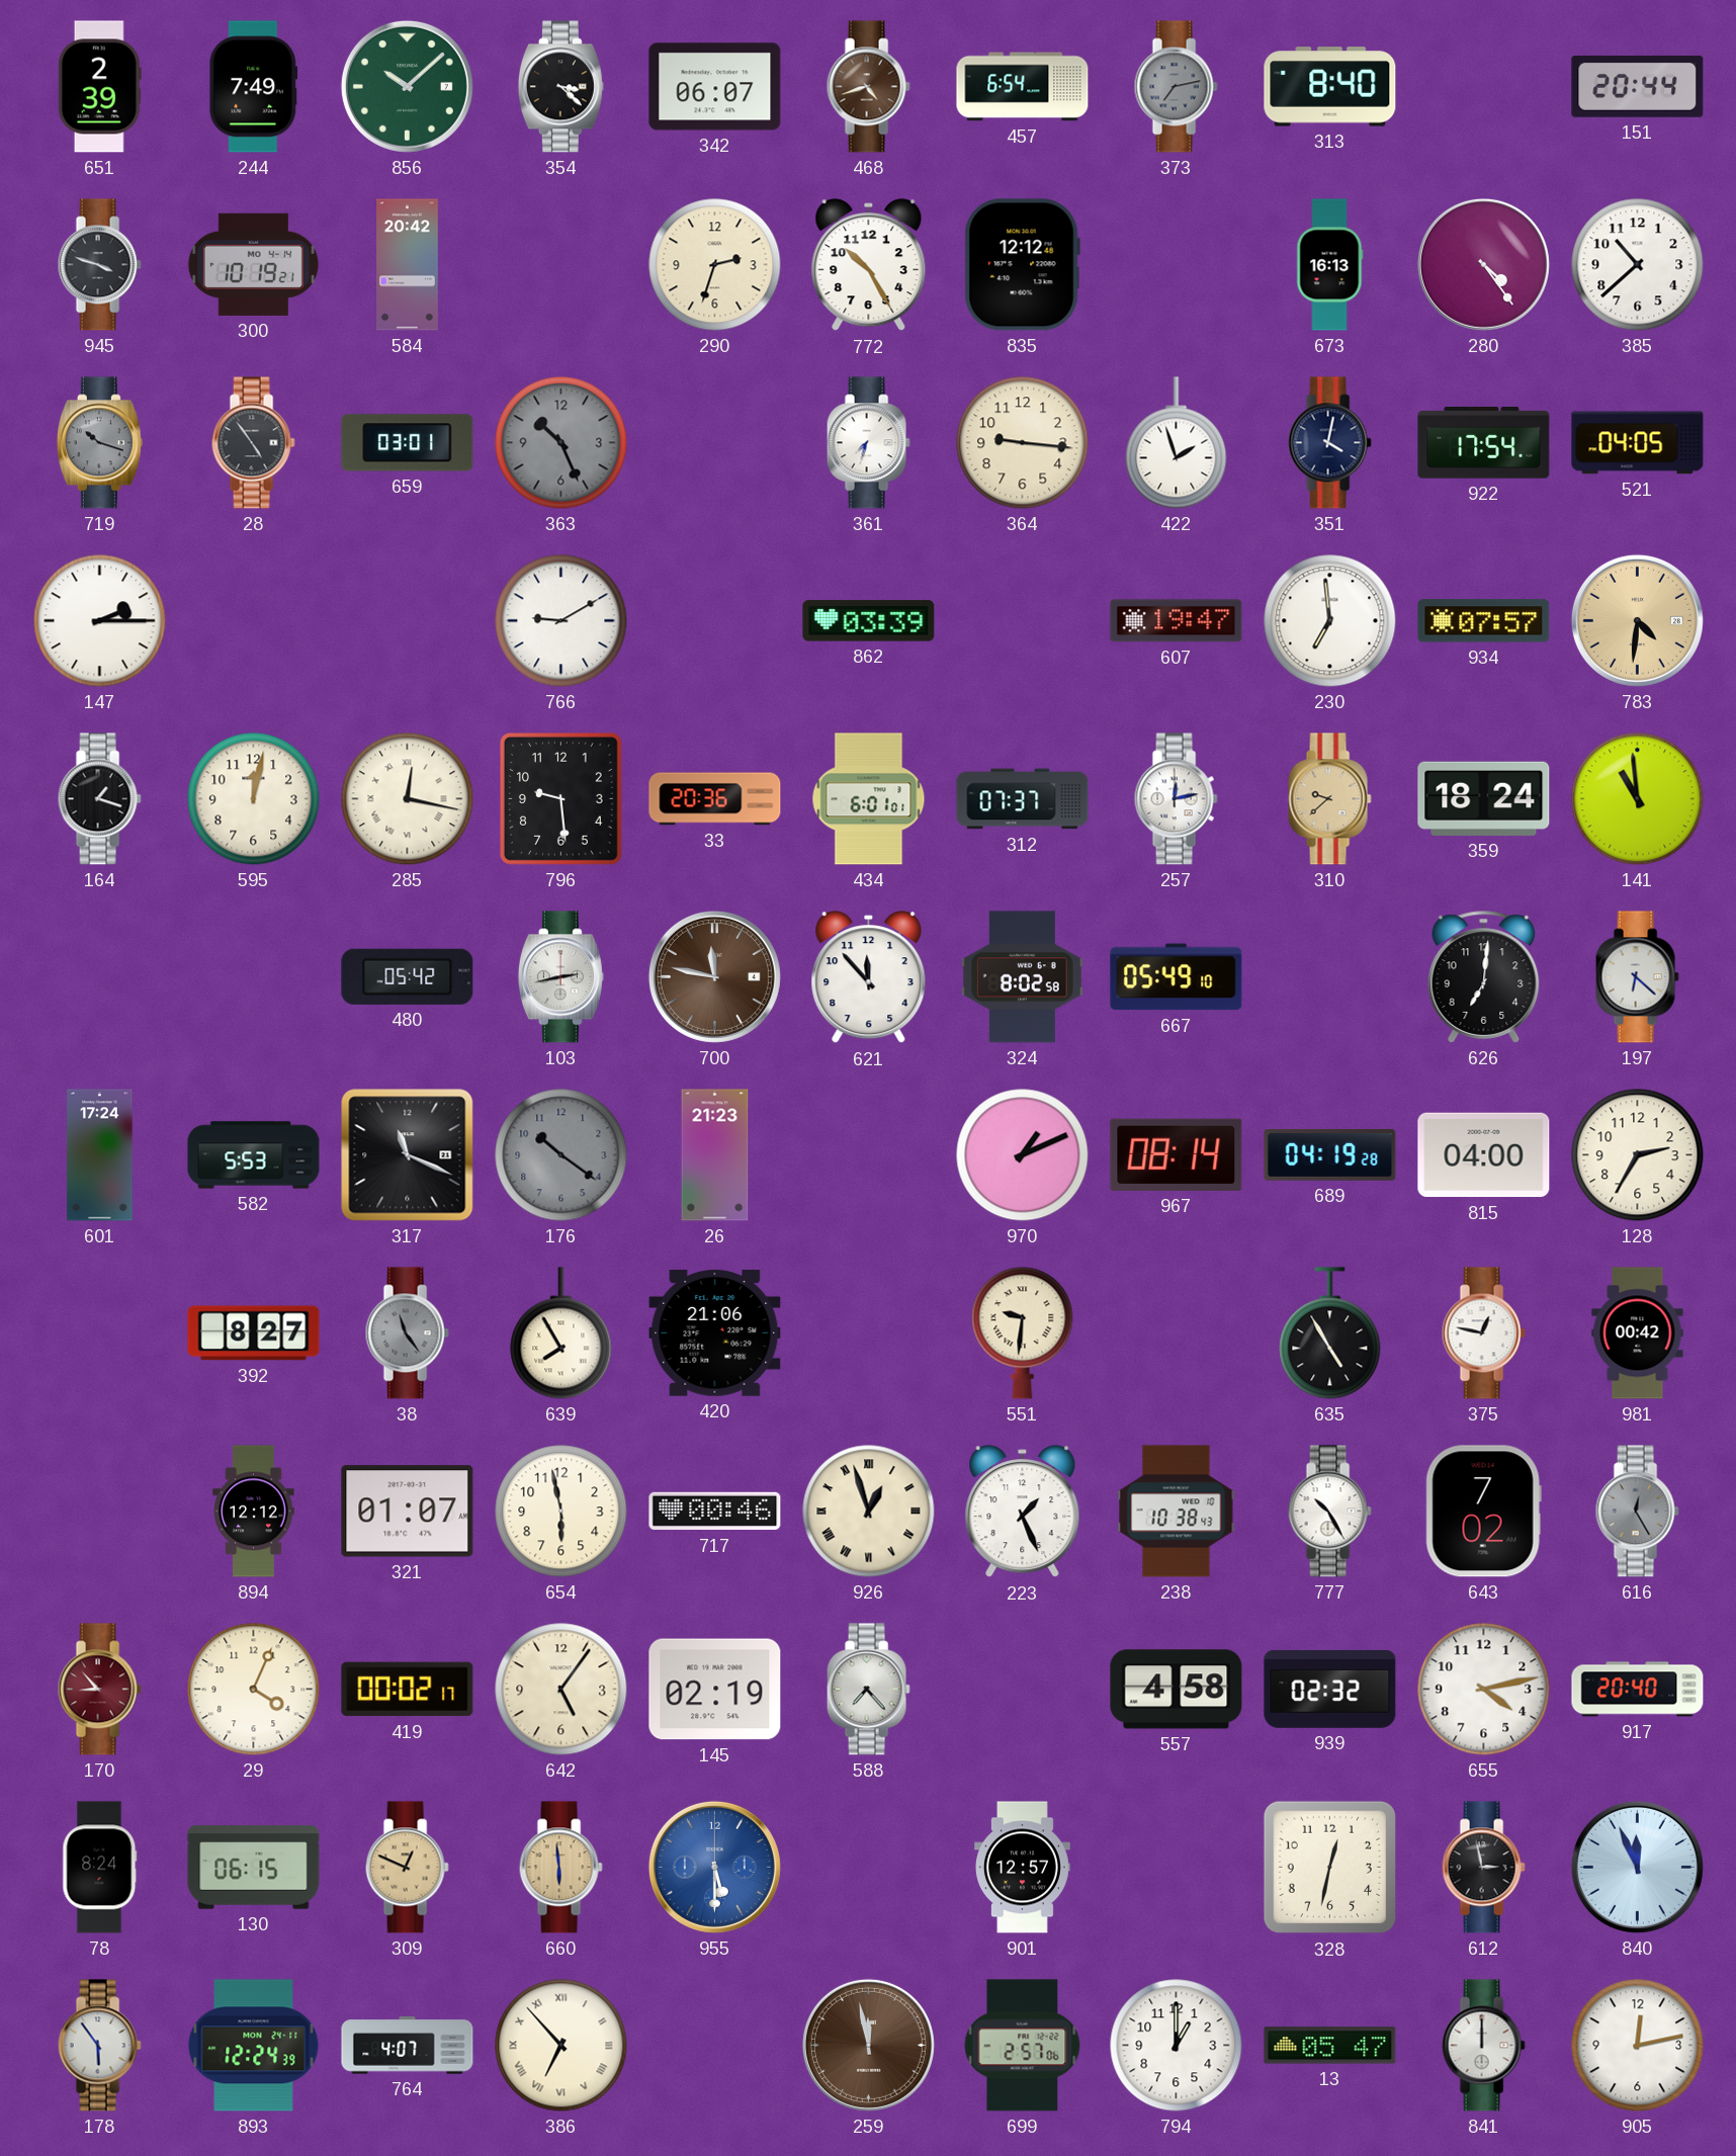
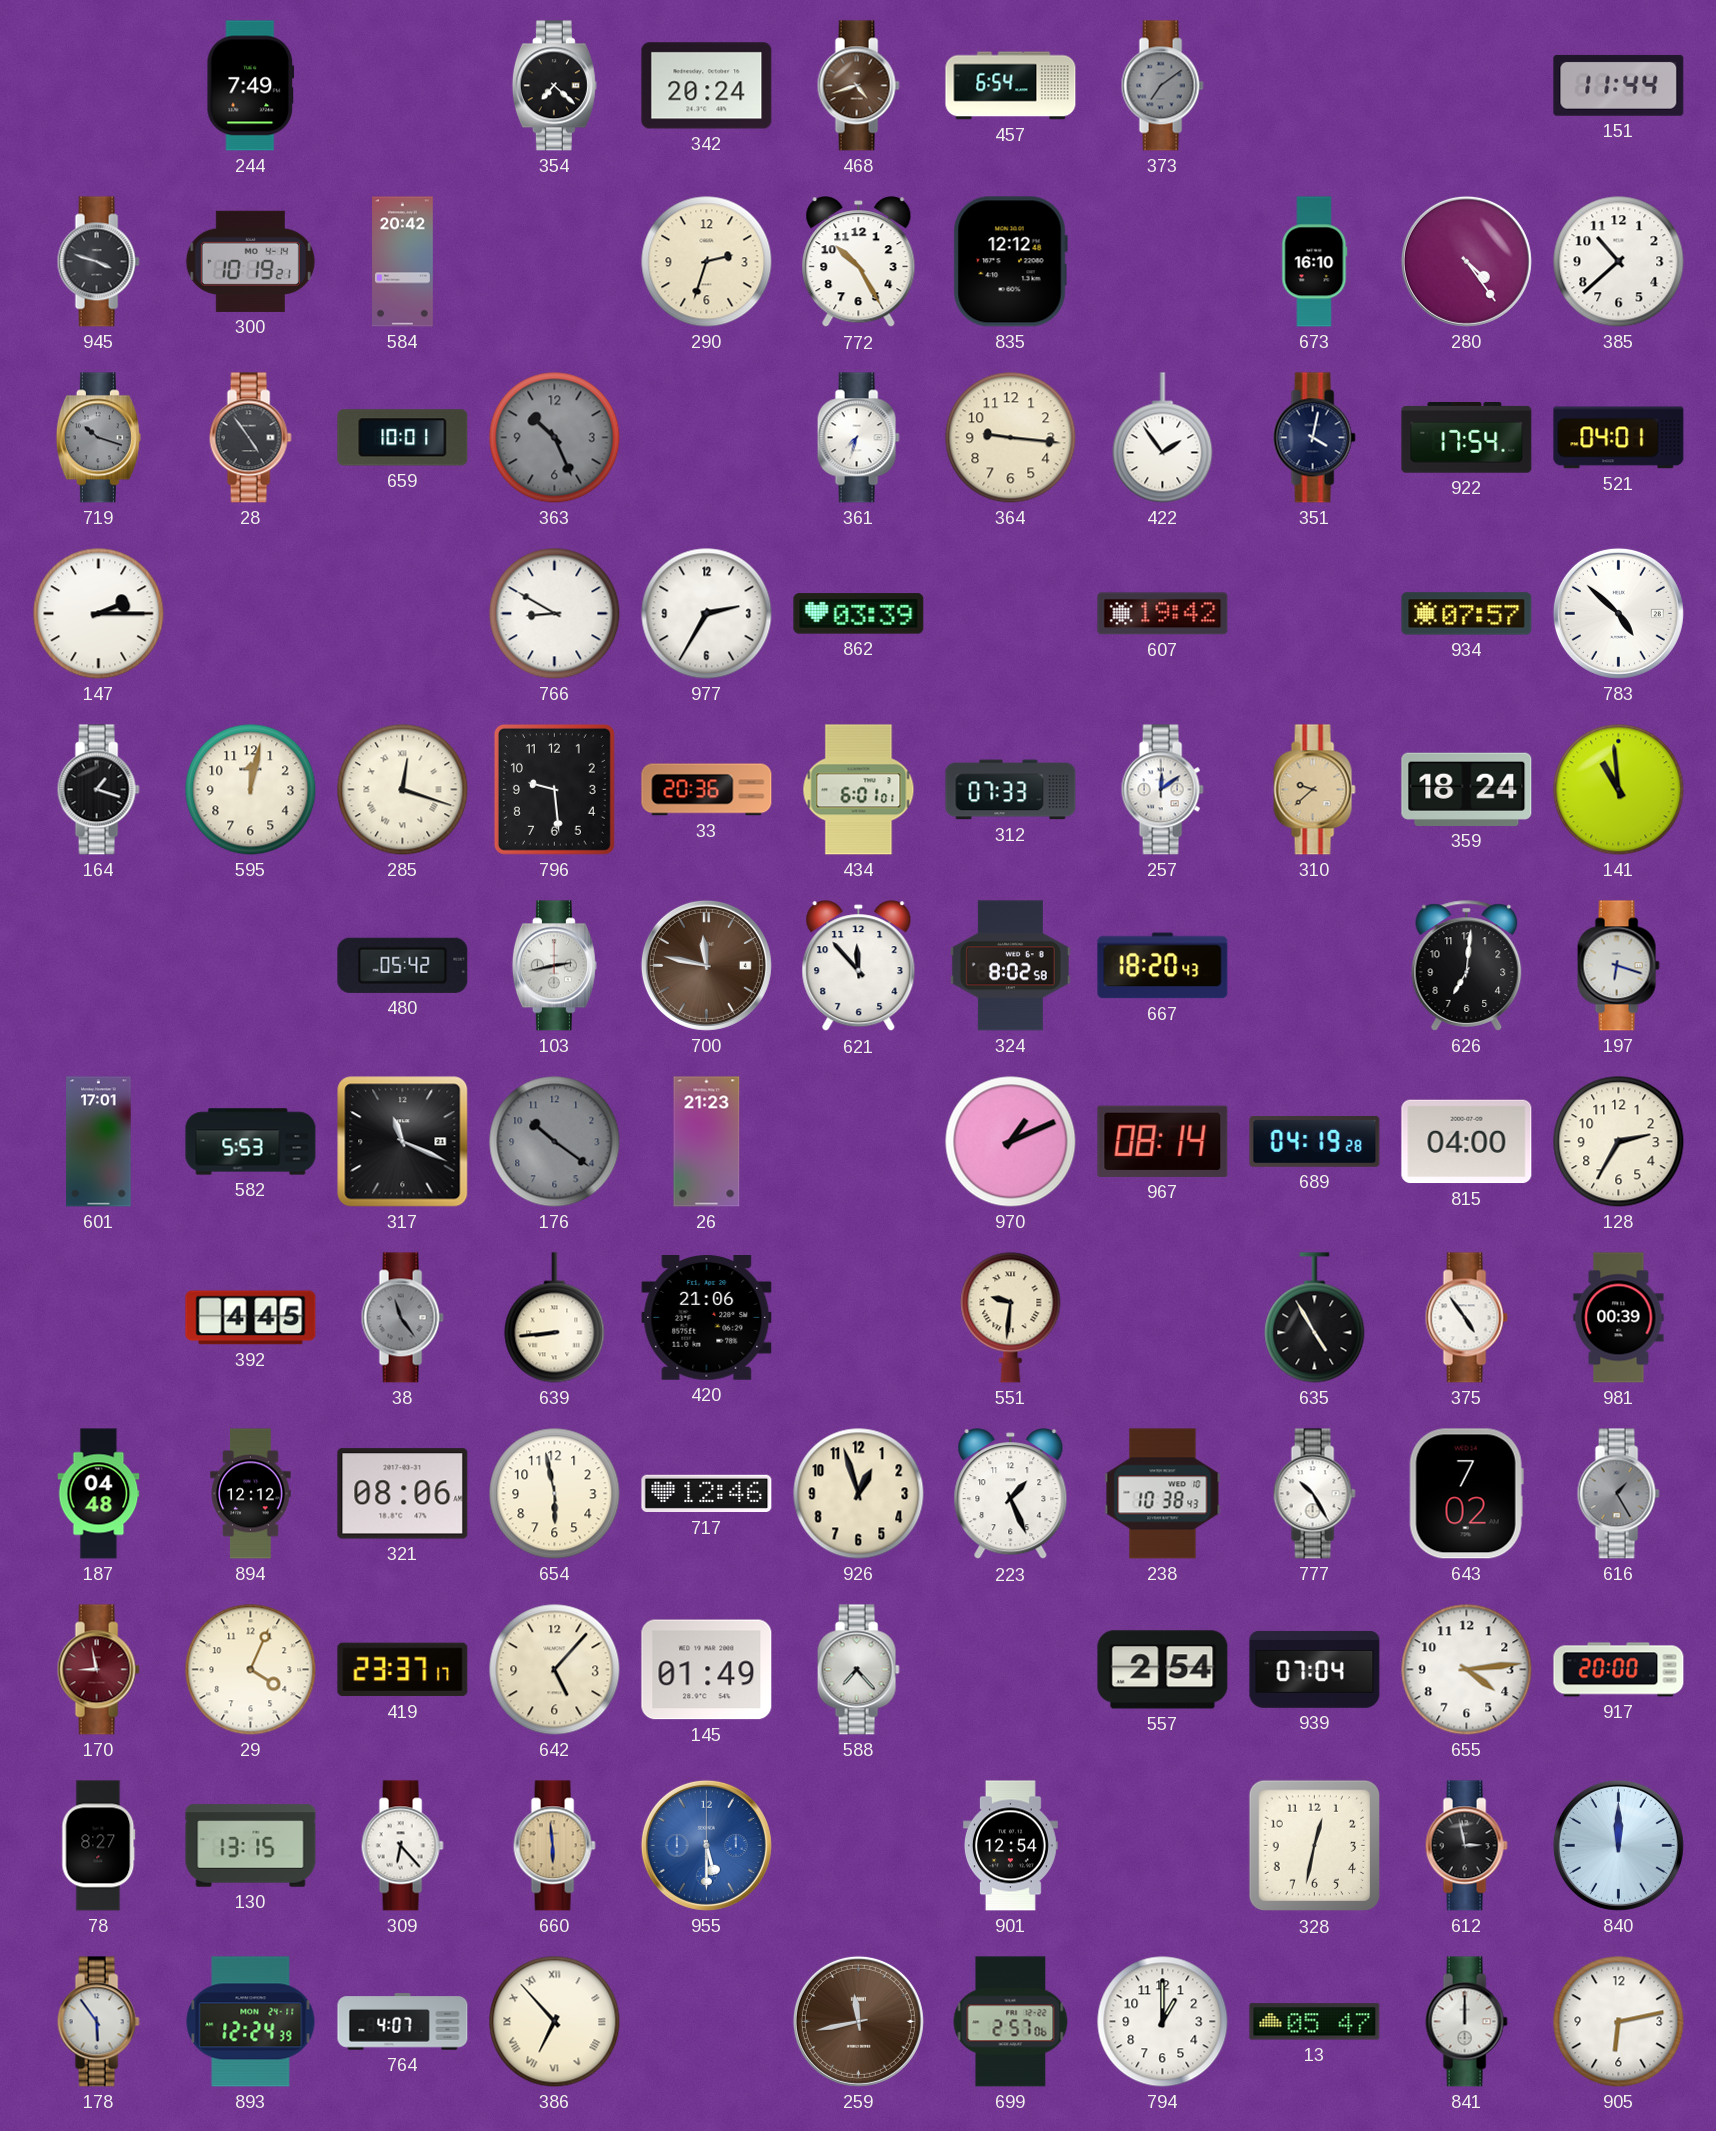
651: 2:39 -> none
856: 10:08 -> none
354: 3:22 -> 7:22
342: 06:07 -> 20:24
373: 7:13 -> 7:09
313: 8:40 -> none
151: 20:44 -> 11:44
673: 16:13 -> 16:10
659: 03:01 -> 10:01
422: 1:57 -> 1:54
521: 04:05 -> 04:01
766: 9:10 -> 8:50
977: none -> 2:35
607: 19:47 -> 19:42
230: 6:59 -> none
783: 4:31 -> 4:52
783 dial: champagne -> white
285: 12:17 -> 12:18
312: 07:37 -> 07:33
257: 12:13 -> 12:09
667: 05:49 -> 18:20
197: 6:22 -> 6:18
601: 17:24 -> 17:01
392: 8:27 -> 4:45
639: 7:55 -> 8:44
375: 12:47 -> 4:54
981: 00:42 -> 00:39
187: none -> 04:48
321: 01:07 -> 08:06
717: 00:46 -> 12:46
926 numerals: Roman -> Arabic
616: 12:25 -> 1:25
170: 8:53 -> 8:58
419: 00:02 -> 23:37
642: 5:06 -> 5:07
145: 02:19 -> 01:49
557: 4:58 -> 2:54
939: 02:32 -> 07:04
655: 4:13 -> 4:14
917: 20:40 -> 20:00
78: 8:24 -> 8:27
130: 06:15 -> 13:15
309: 12:49 -> 6:23
309 dial: champagne -> white
901: 12:57 -> 12:54
840: 11:56 -> 12:00
259: 11:58 -> 11:43
905: 12:13 -> 6:13
